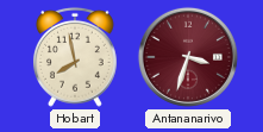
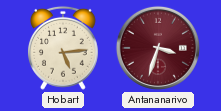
Hobart: 7:58 -> 5:14
